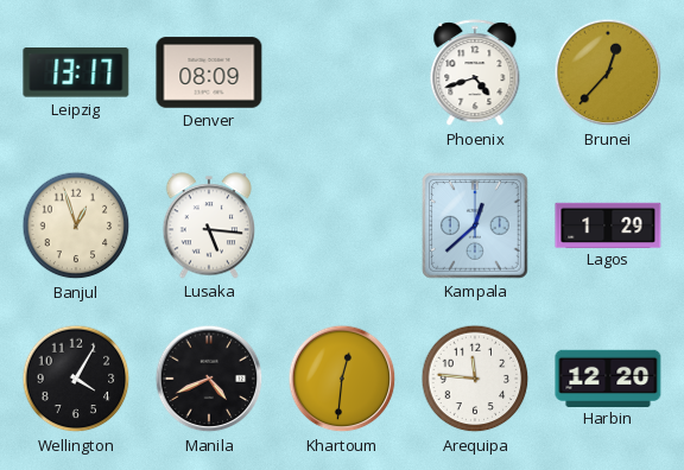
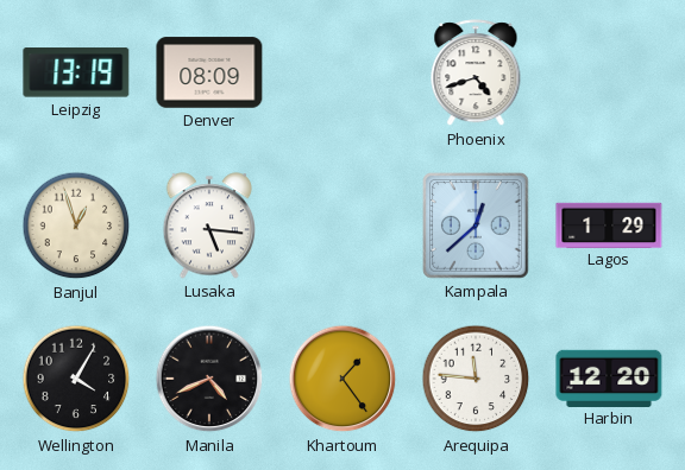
Leipzig: 13:17 -> 13:19
Brunei: 12:37 -> none
Khartoum: 12:31 -> 1:24
